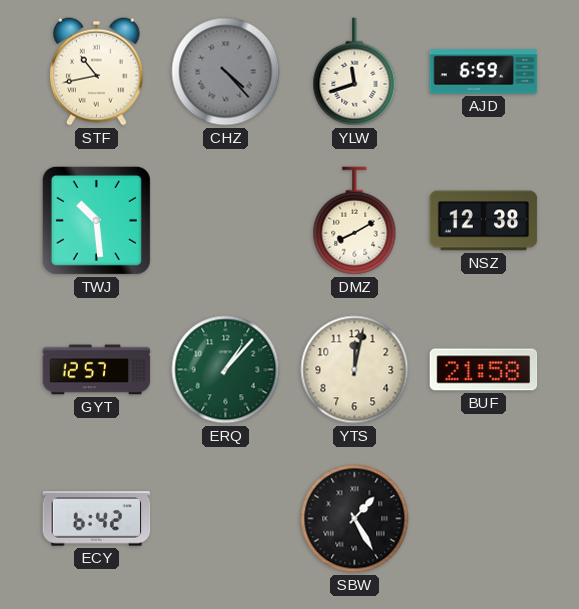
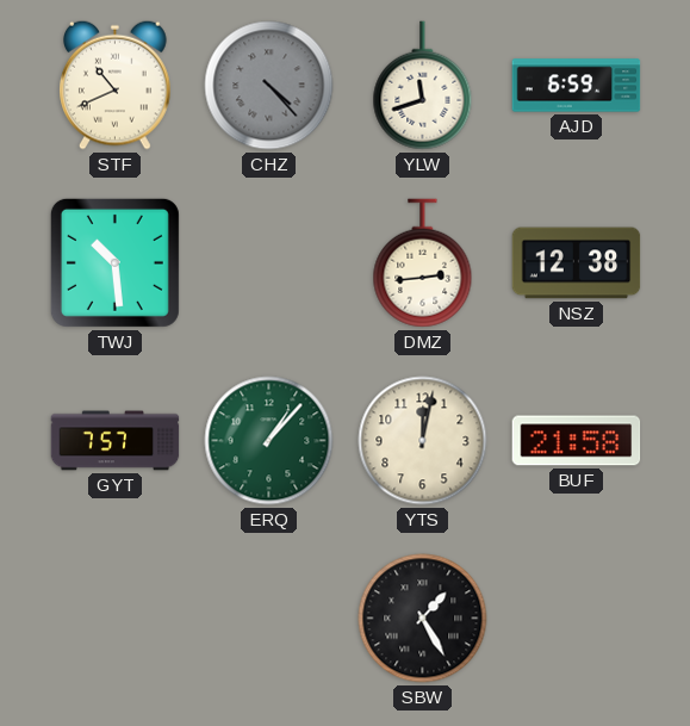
STF: 10:43 -> 10:41
DMZ: 8:10 -> 2:44
GYT: 12:57 -> 7:57
ECY: 6:42 -> none
